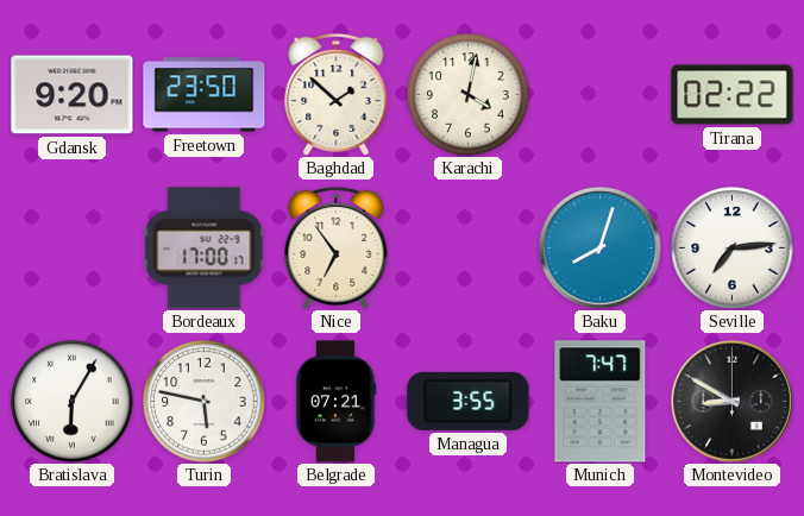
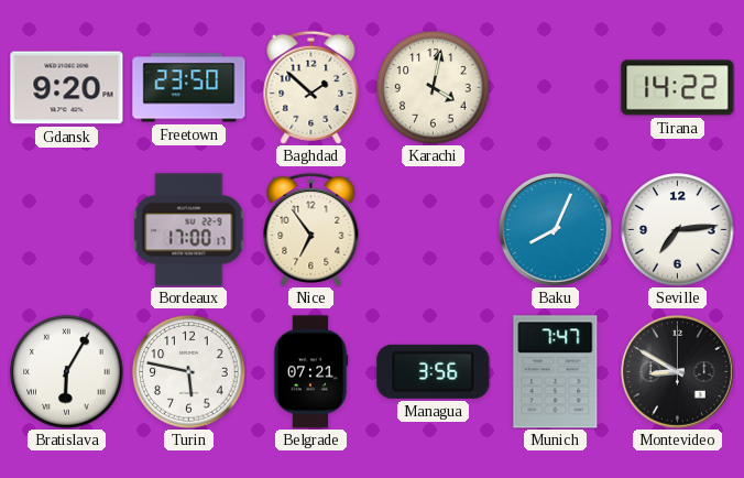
Tirana: 02:22 -> 14:22
Baku: 8:03 -> 8:04
Managua: 3:55 -> 3:56
